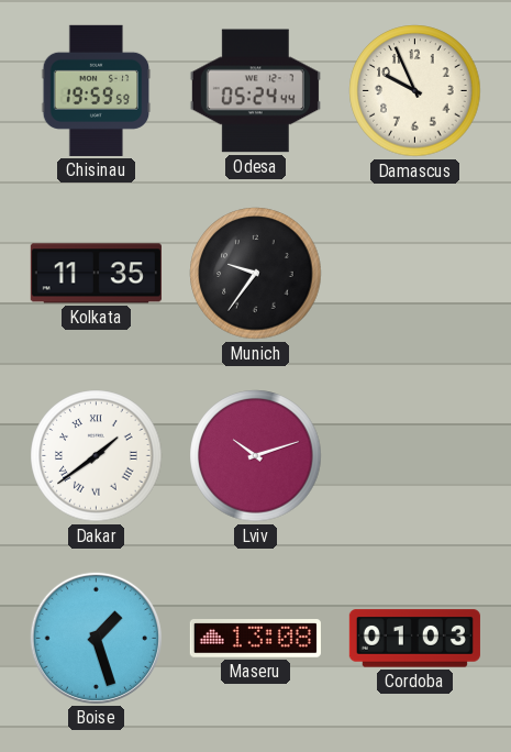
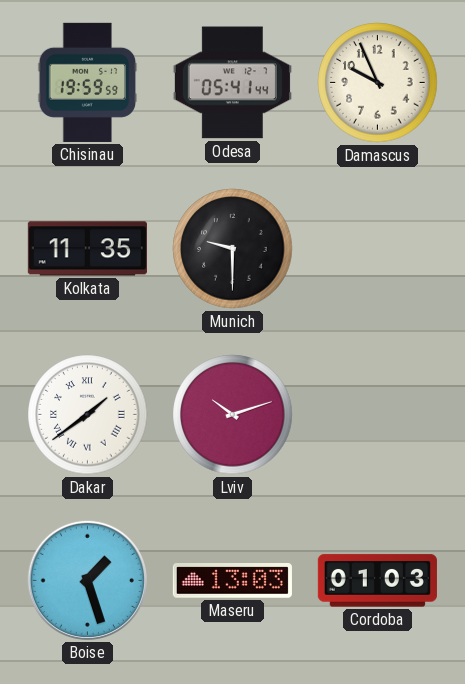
Odesa: 05:24 -> 05:41
Munich: 9:36 -> 9:30
Maseru: 13:08 -> 13:03
